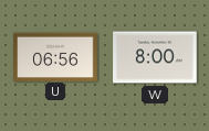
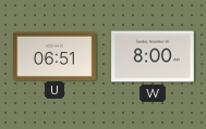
U: 06:56 -> 06:51
